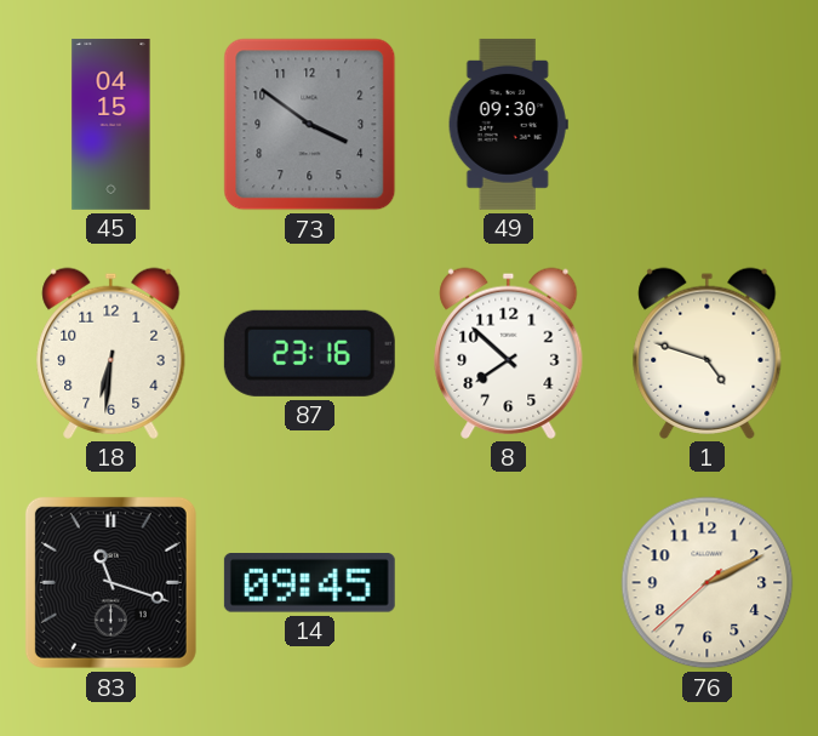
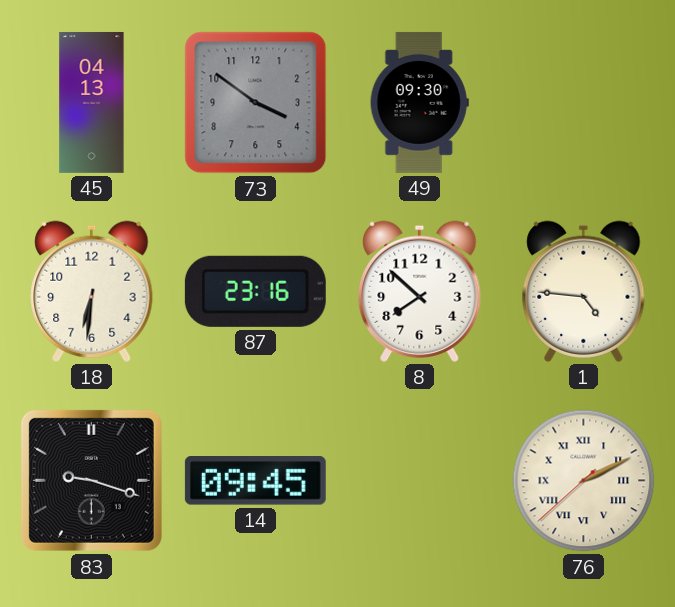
45: 04:15 -> 04:13
1: 4:48 -> 4:46
83: 11:18 -> 9:18
76 numerals: Arabic -> Roman
